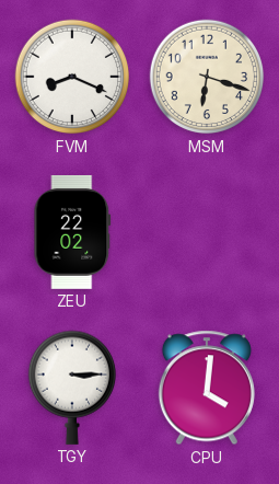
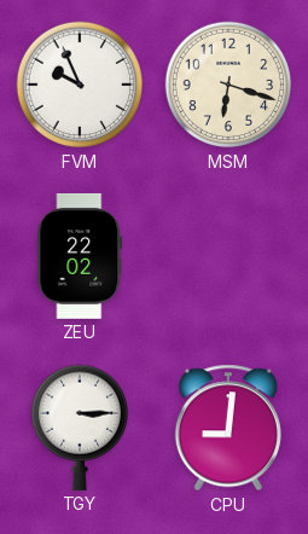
FVM: 8:19 -> 9:56
CPU: 4:01 -> 9:01
